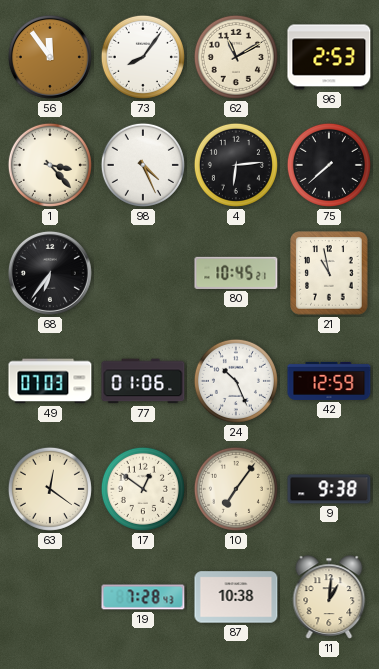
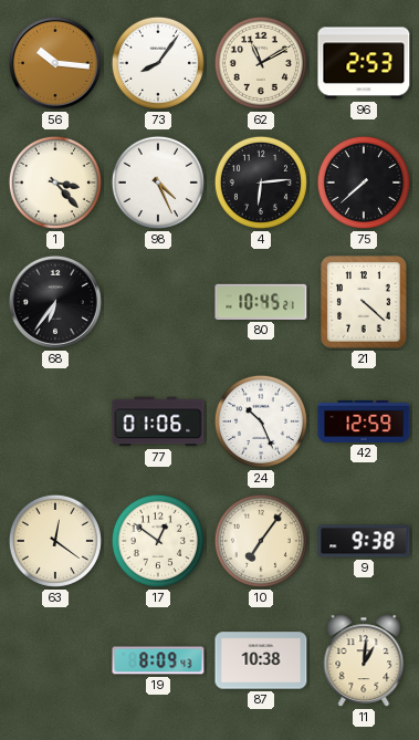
56: 11:54 -> 10:16
21: 10:58 -> 4:22
49: 07:03 -> none
19: 7:28 -> 8:09
